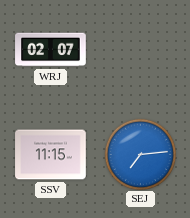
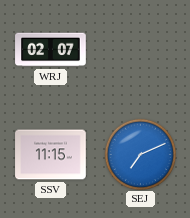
SEJ: 7:14 -> 7:11
